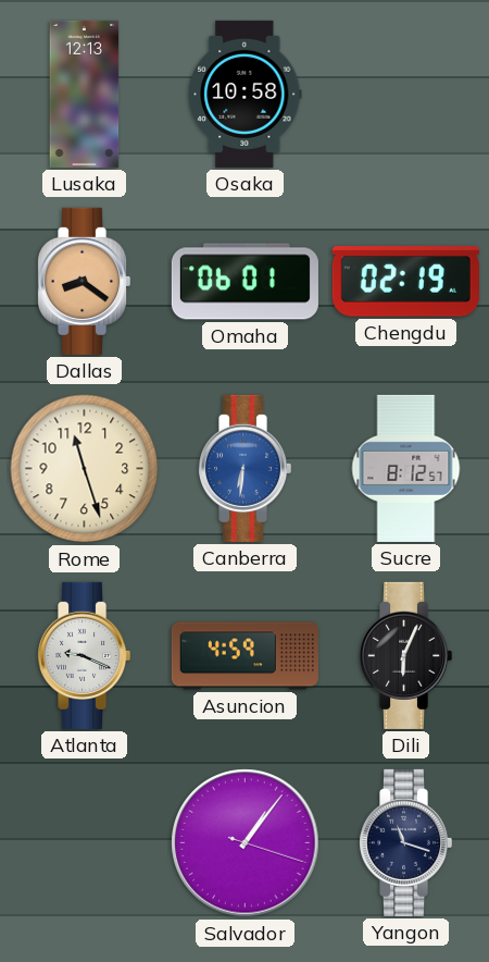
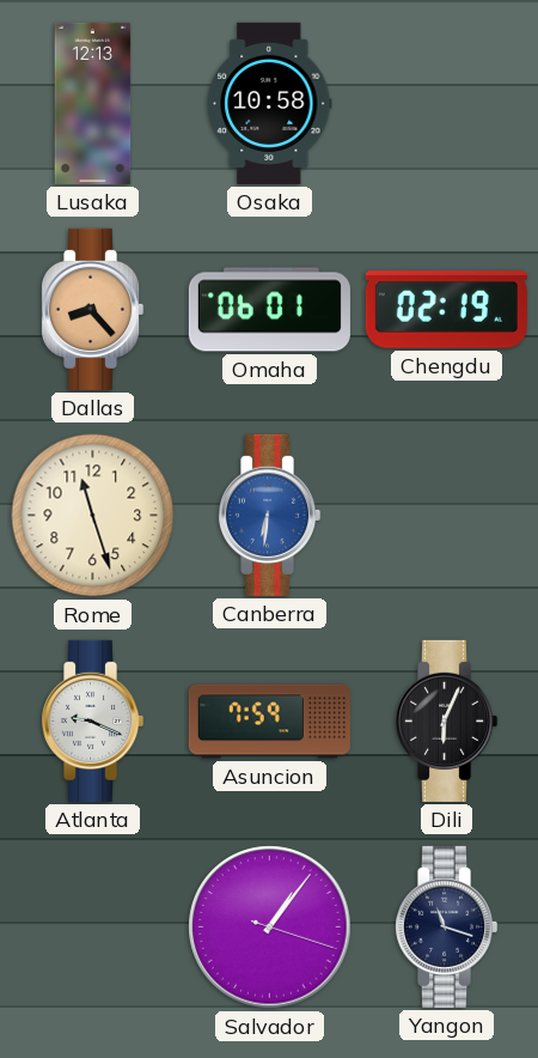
Dallas: 8:21 -> 8:23
Sucre: 8:12 -> none
Asuncion: 4:59 -> 7:59
